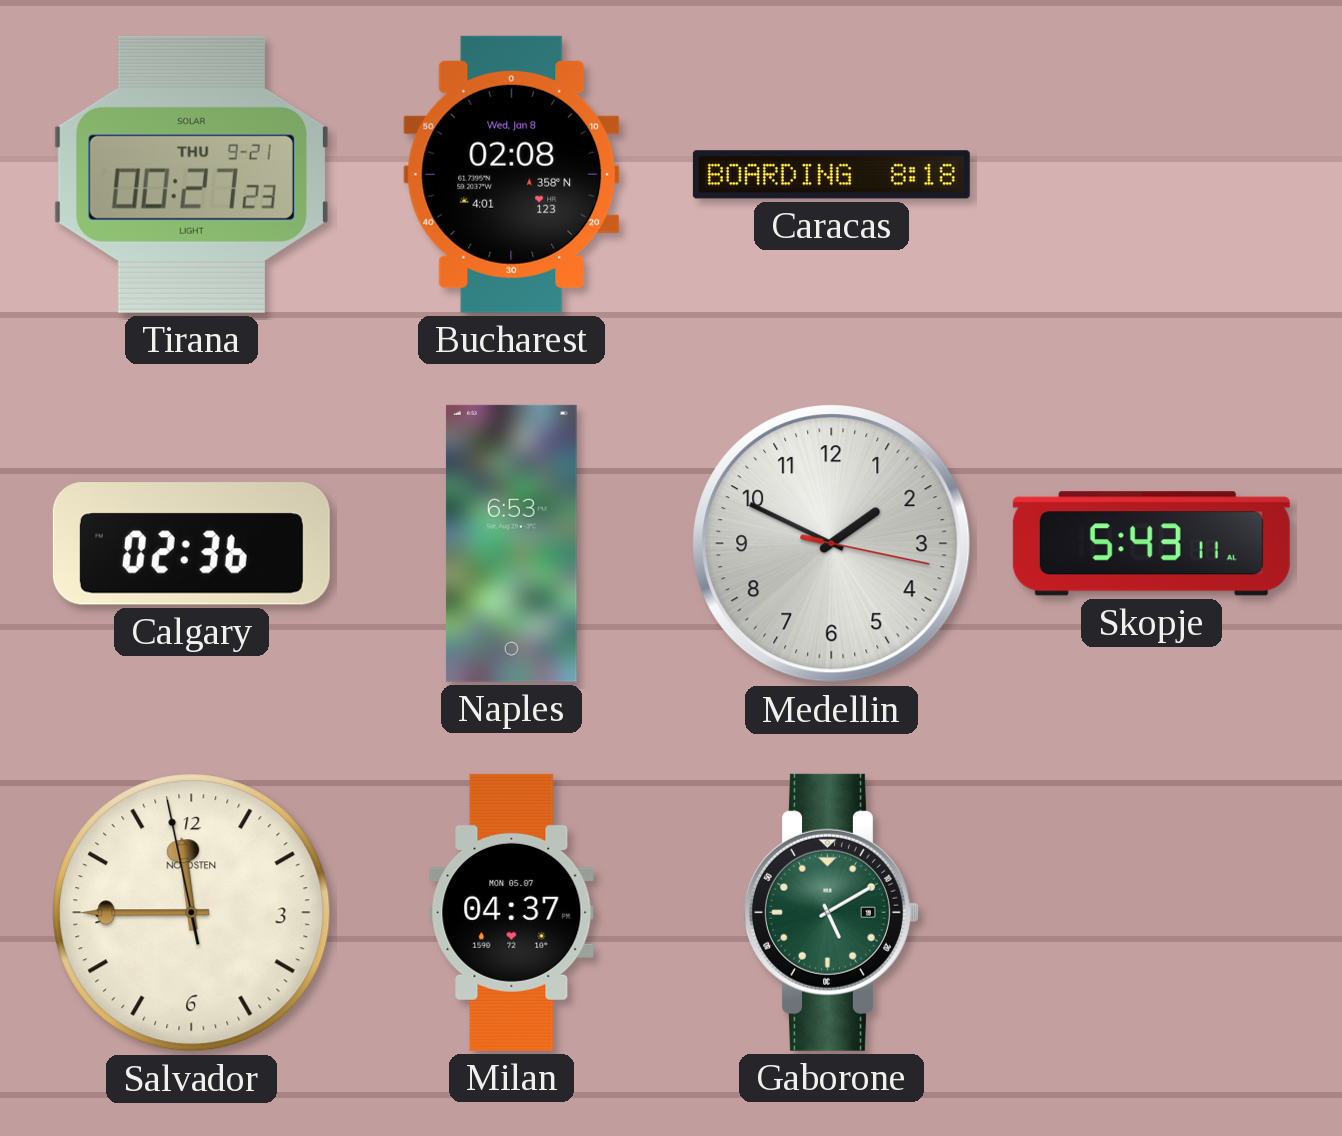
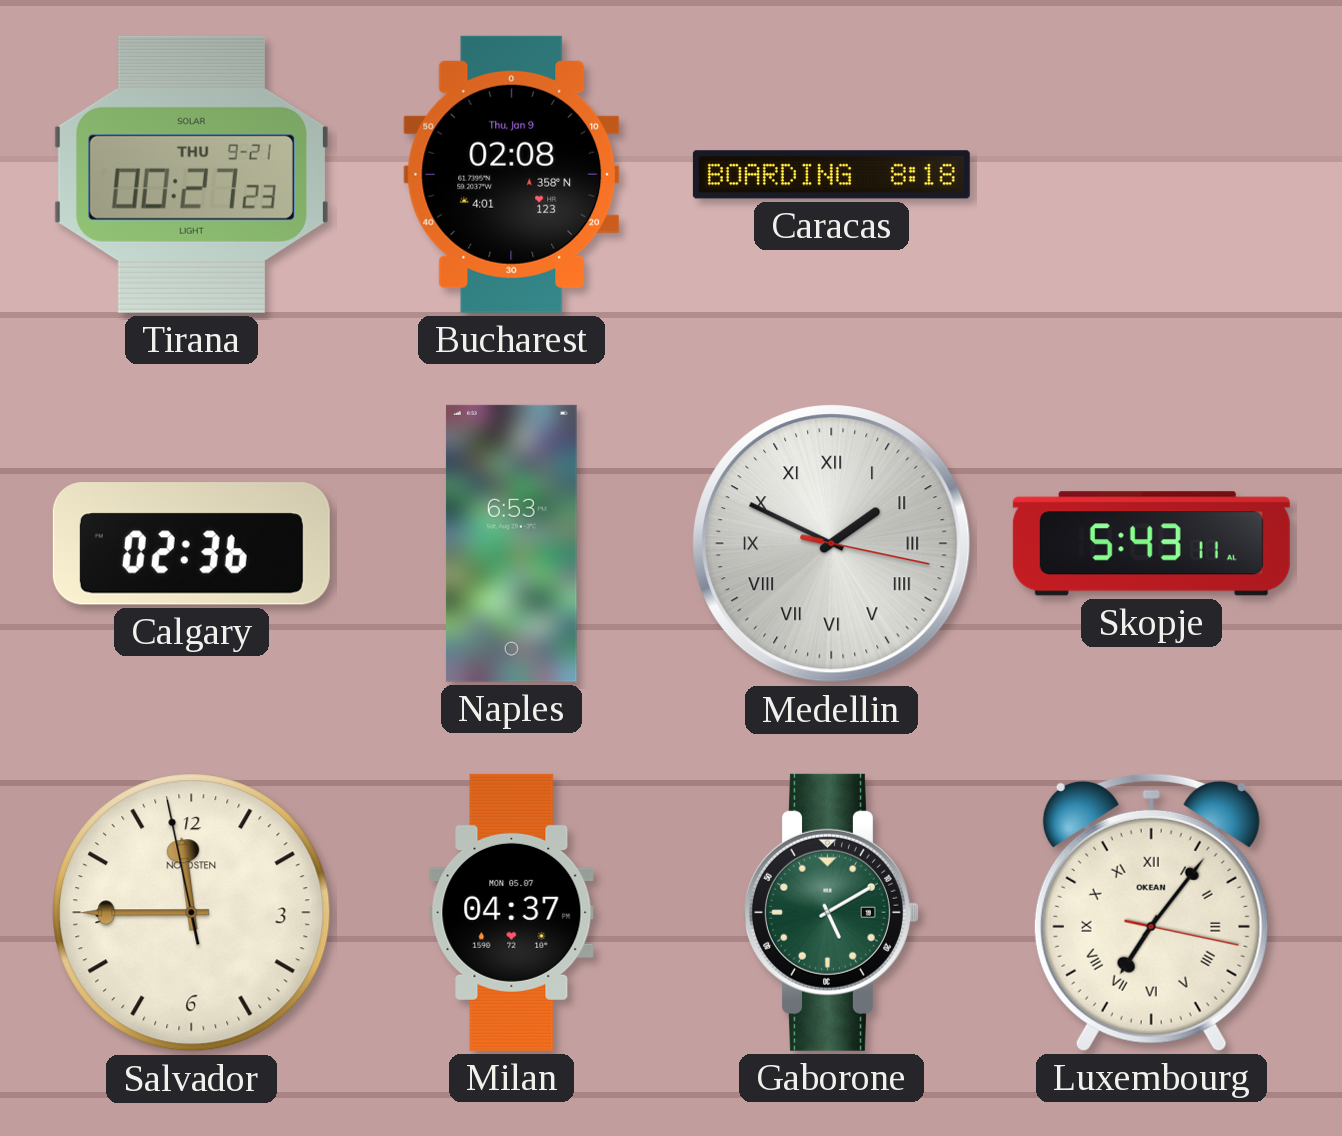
Bucharest date: Wed, Jan 8 -> Thu, Jan 9
Medellin numerals: Arabic -> Roman
Luxembourg: none -> 7:06
